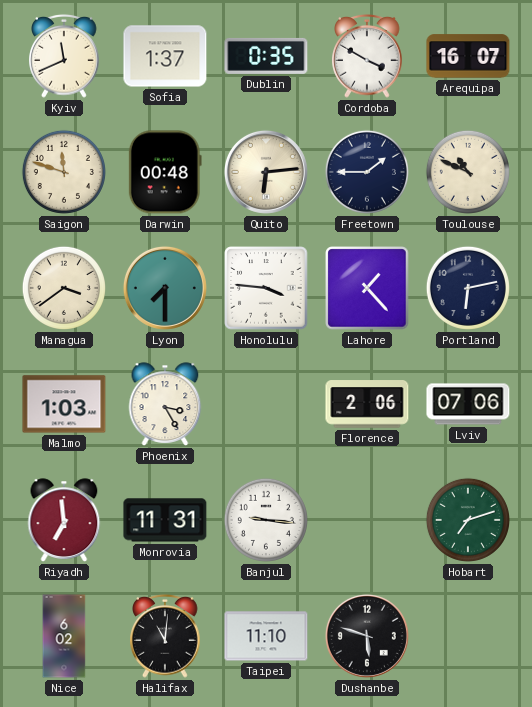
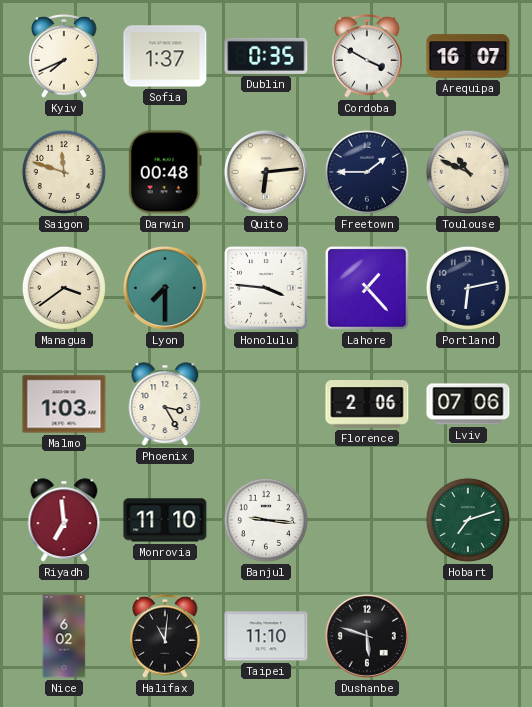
Kyiv: 11:41 -> 7:41
Monrovia: 11:31 -> 11:10
